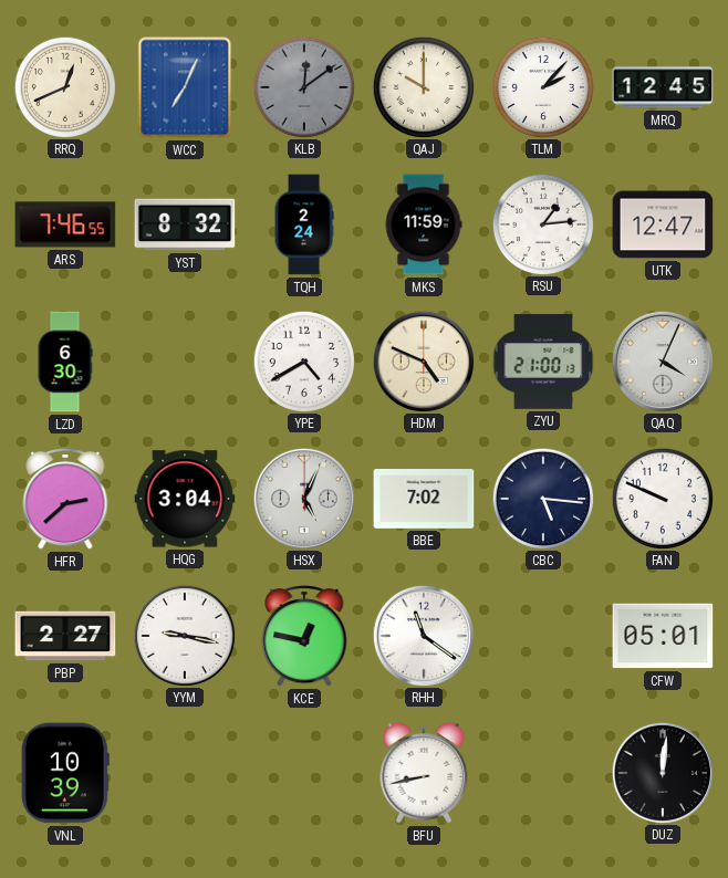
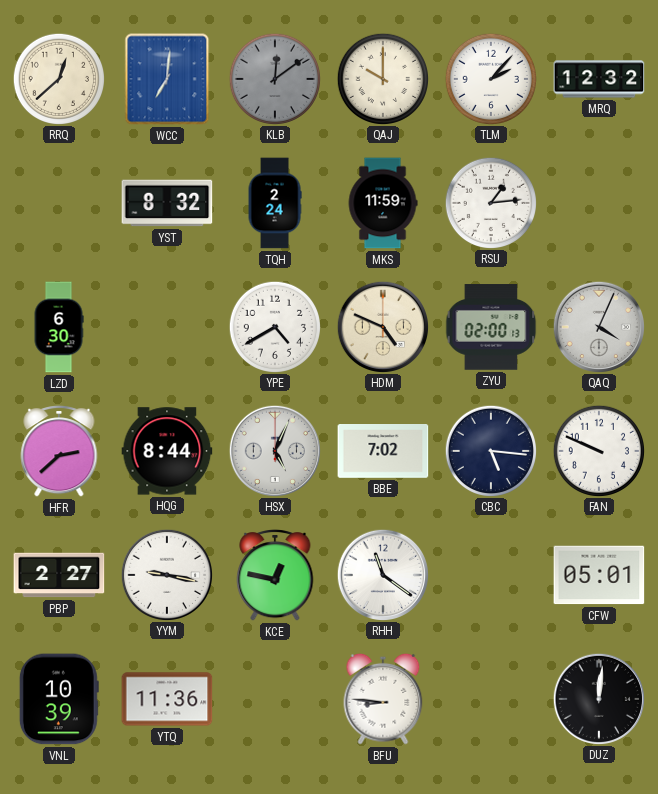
RRQ: 12:41 -> 12:38
WCC: 7:04 -> 7:01
MRQ: 12:45 -> 12:32
ARS: 7:46 -> none
UTK: 12:47 -> none
ZYU: 21:00 -> 02:00
HQG: 3:04 -> 8:44
YTQ: none -> 11:36
BFU: 8:43 -> 8:46
